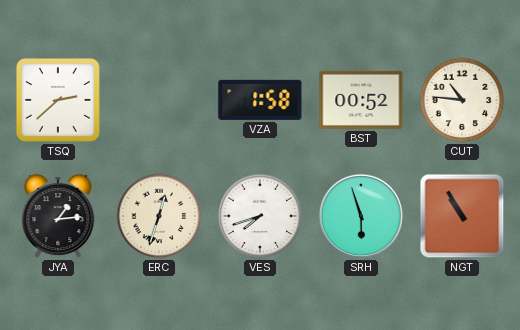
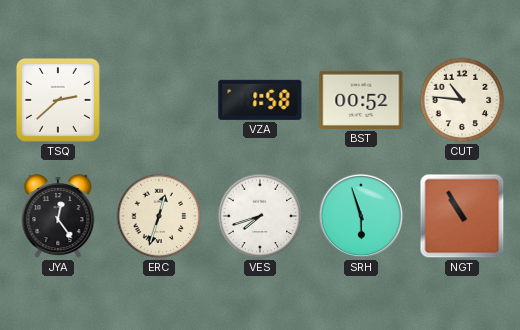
JYA: 1:14 -> 12:24
